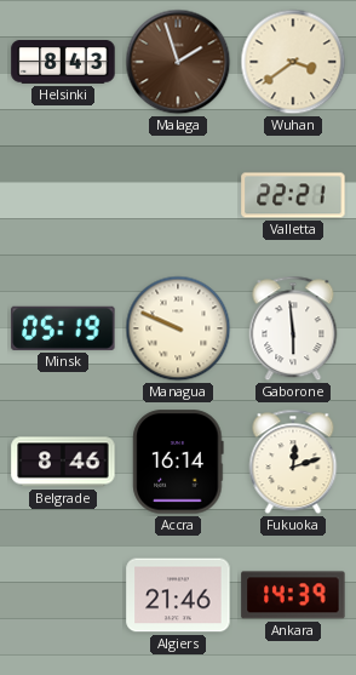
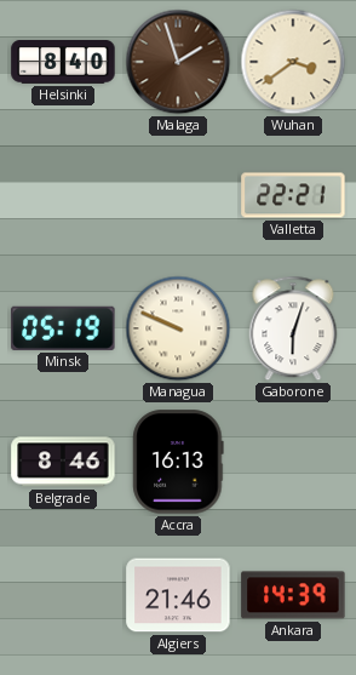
Helsinki: 8:43 -> 8:40
Gaborone: 5:59 -> 6:03
Accra: 16:14 -> 16:13
Fukuoka: 12:12 -> none
